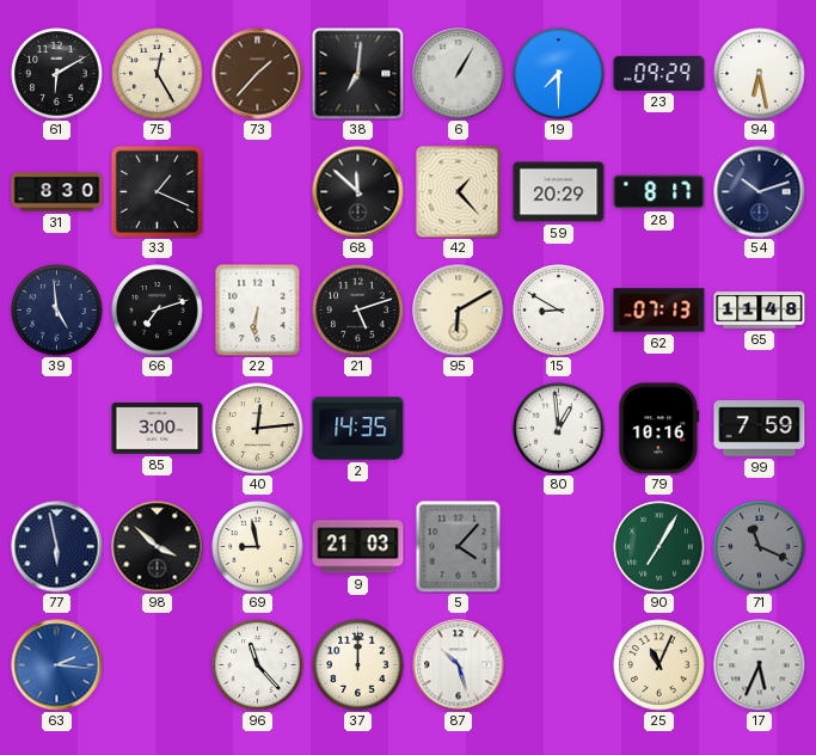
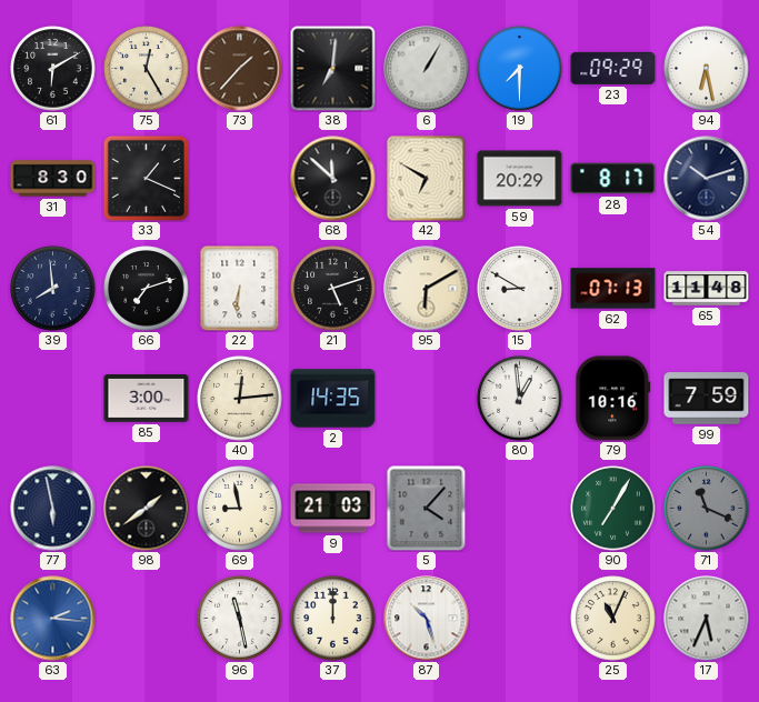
42: 1:23 -> 6:50
39: 4:59 -> 7:59
98: 3:52 -> 1:39
96: 11:23 -> 11:28
